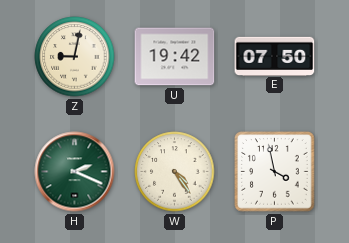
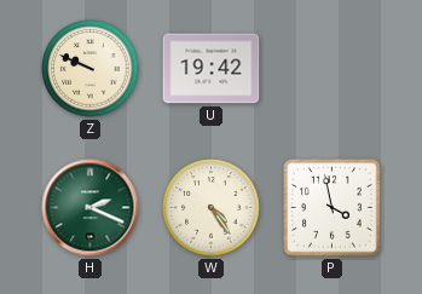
Z: 9:02 -> 9:49
E: 07:50 -> none
